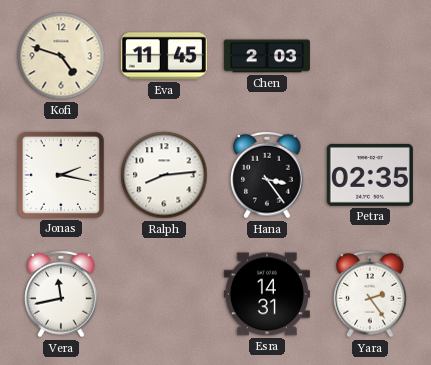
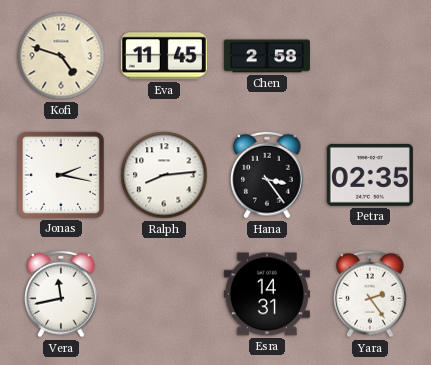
Chen: 2:03 -> 2:58
